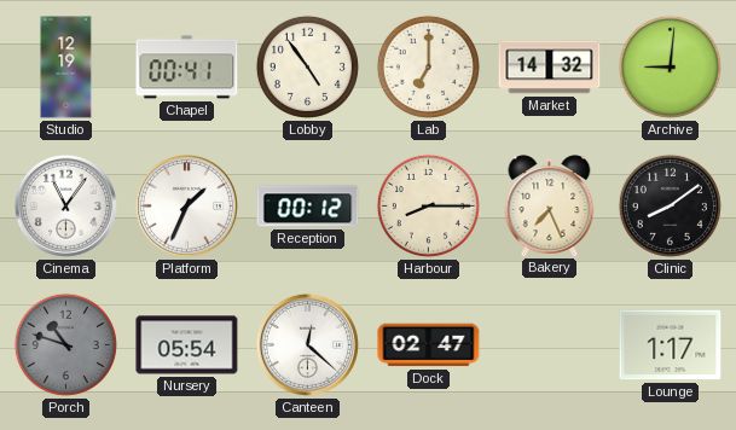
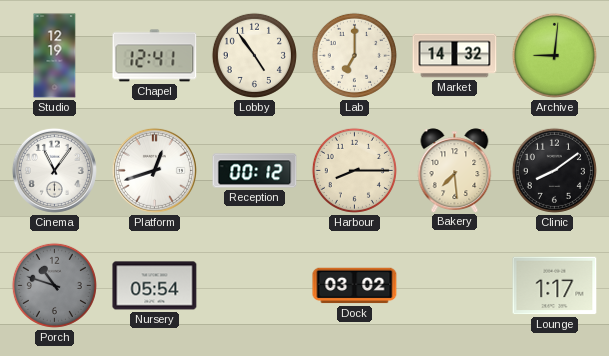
Chapel: 00:41 -> 12:41
Platform: 1:34 -> 12:42
Bakery: 7:26 -> 7:29
Canteen: 12:22 -> none
Dock: 02:47 -> 03:02
